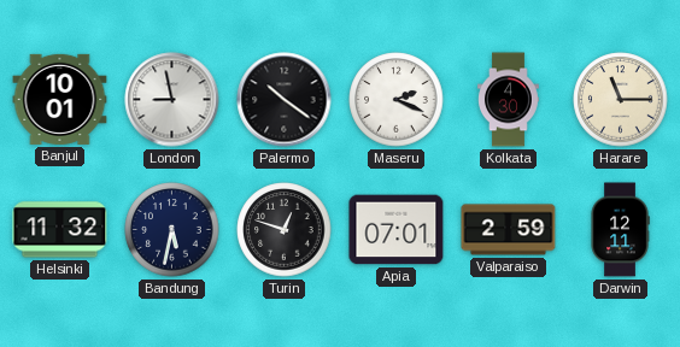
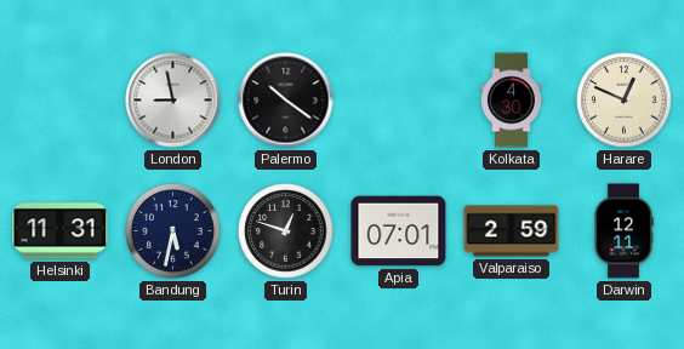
Banjul: 10:01 -> none
Maseru: 2:19 -> none
Harare: 11:15 -> 12:49
Helsinki: 11:32 -> 11:31
